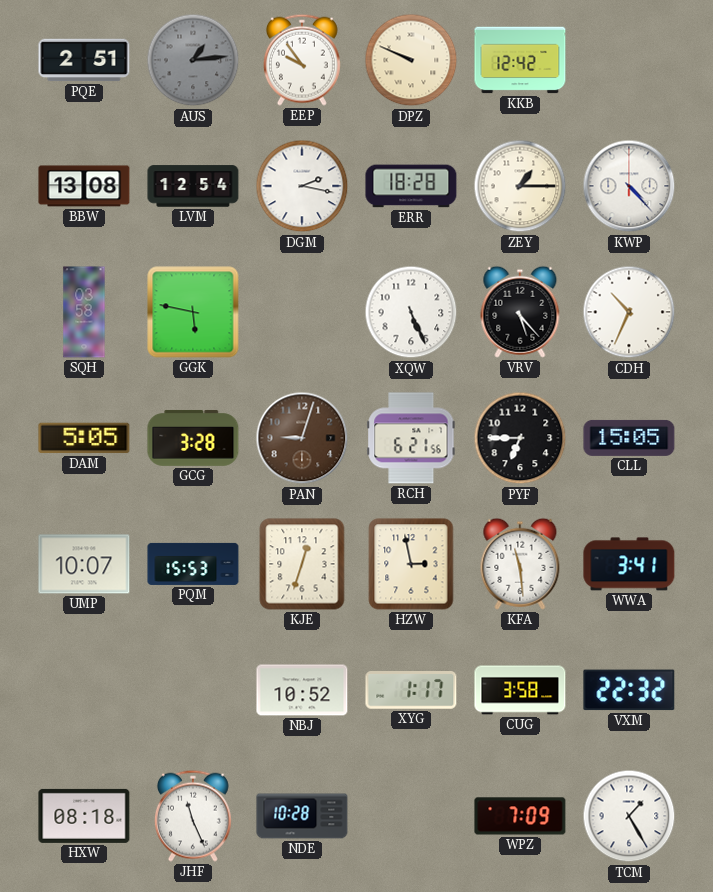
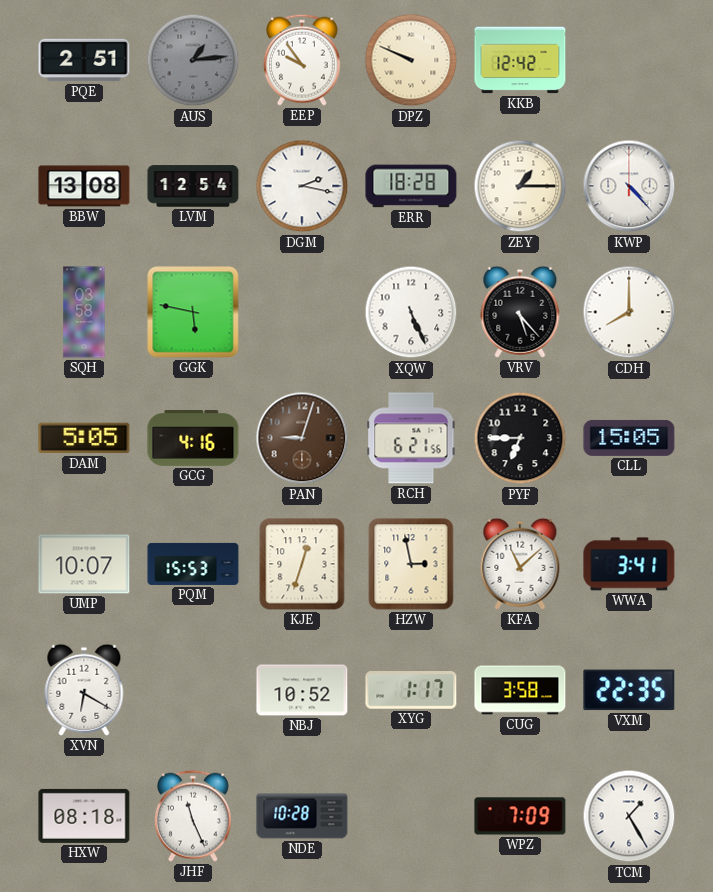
CDH: 10:34 -> 8:00
GCG: 3:28 -> 4:16
KFA: 11:29 -> 11:08
XVN: none -> 6:20
VXM: 22:32 -> 22:35
